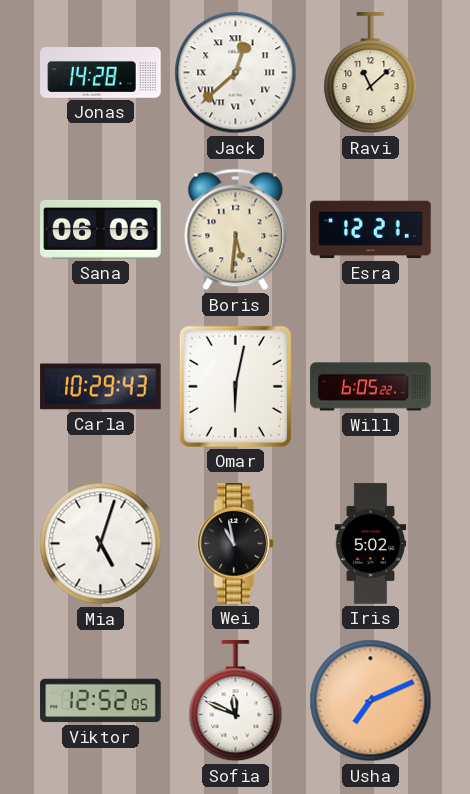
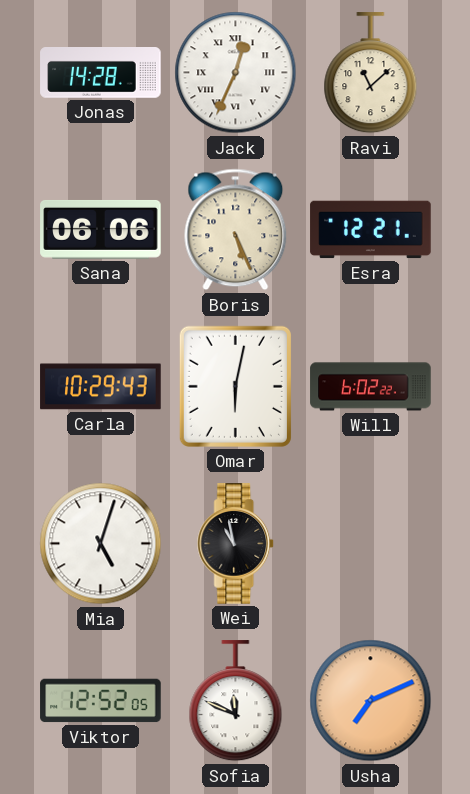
Jack: 12:38 -> 12:34
Boris: 5:31 -> 5:26
Will: 6:05 -> 6:02
Iris: 5:02 -> none
